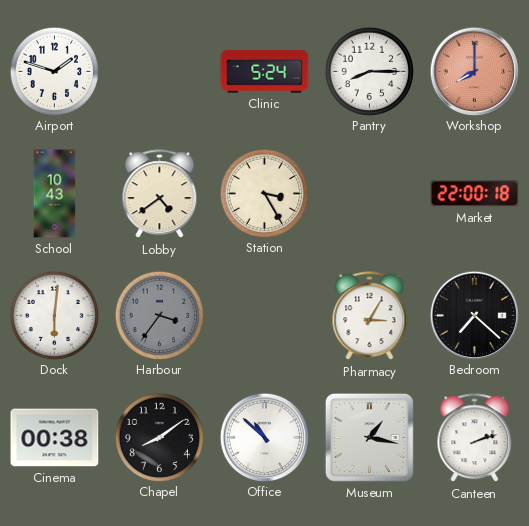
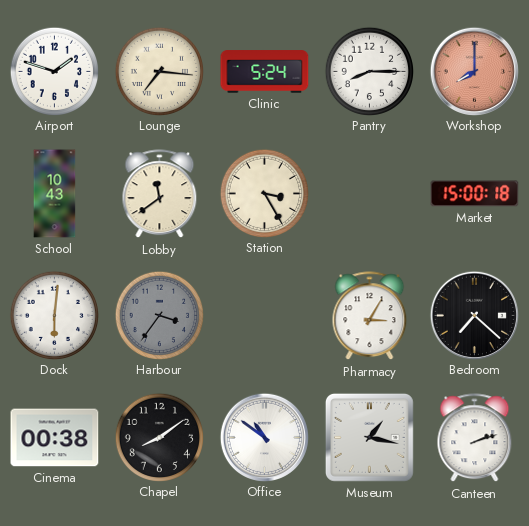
Lounge: none -> 7:16
Lobby: 4:39 -> 11:39
Market: 22:00 -> 15:00
Office: 10:52 -> 10:51
